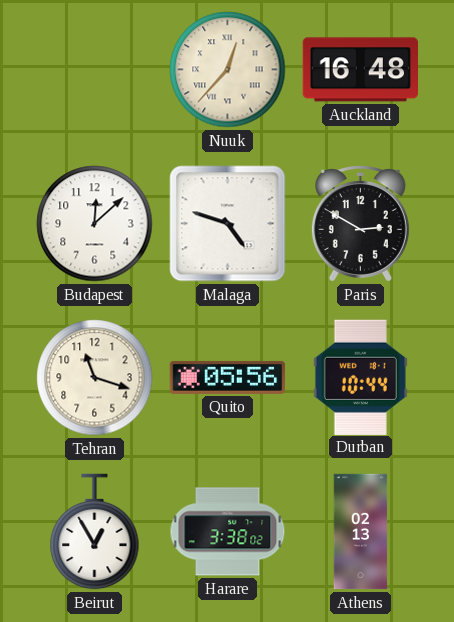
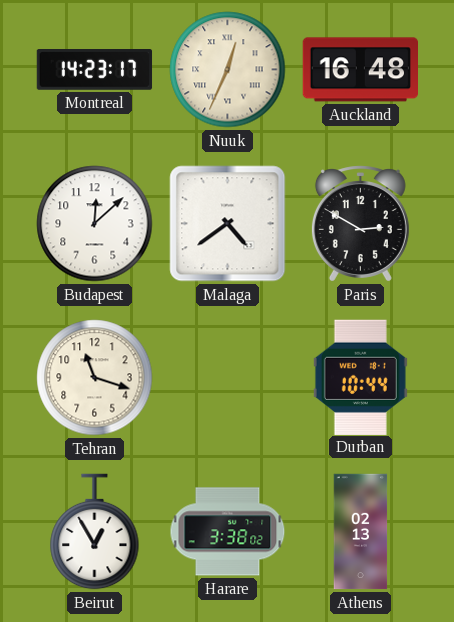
Montreal: none -> 14:23
Nuuk: 12:37 -> 12:34
Malaga: 4:48 -> 4:39
Quito: 05:56 -> none
